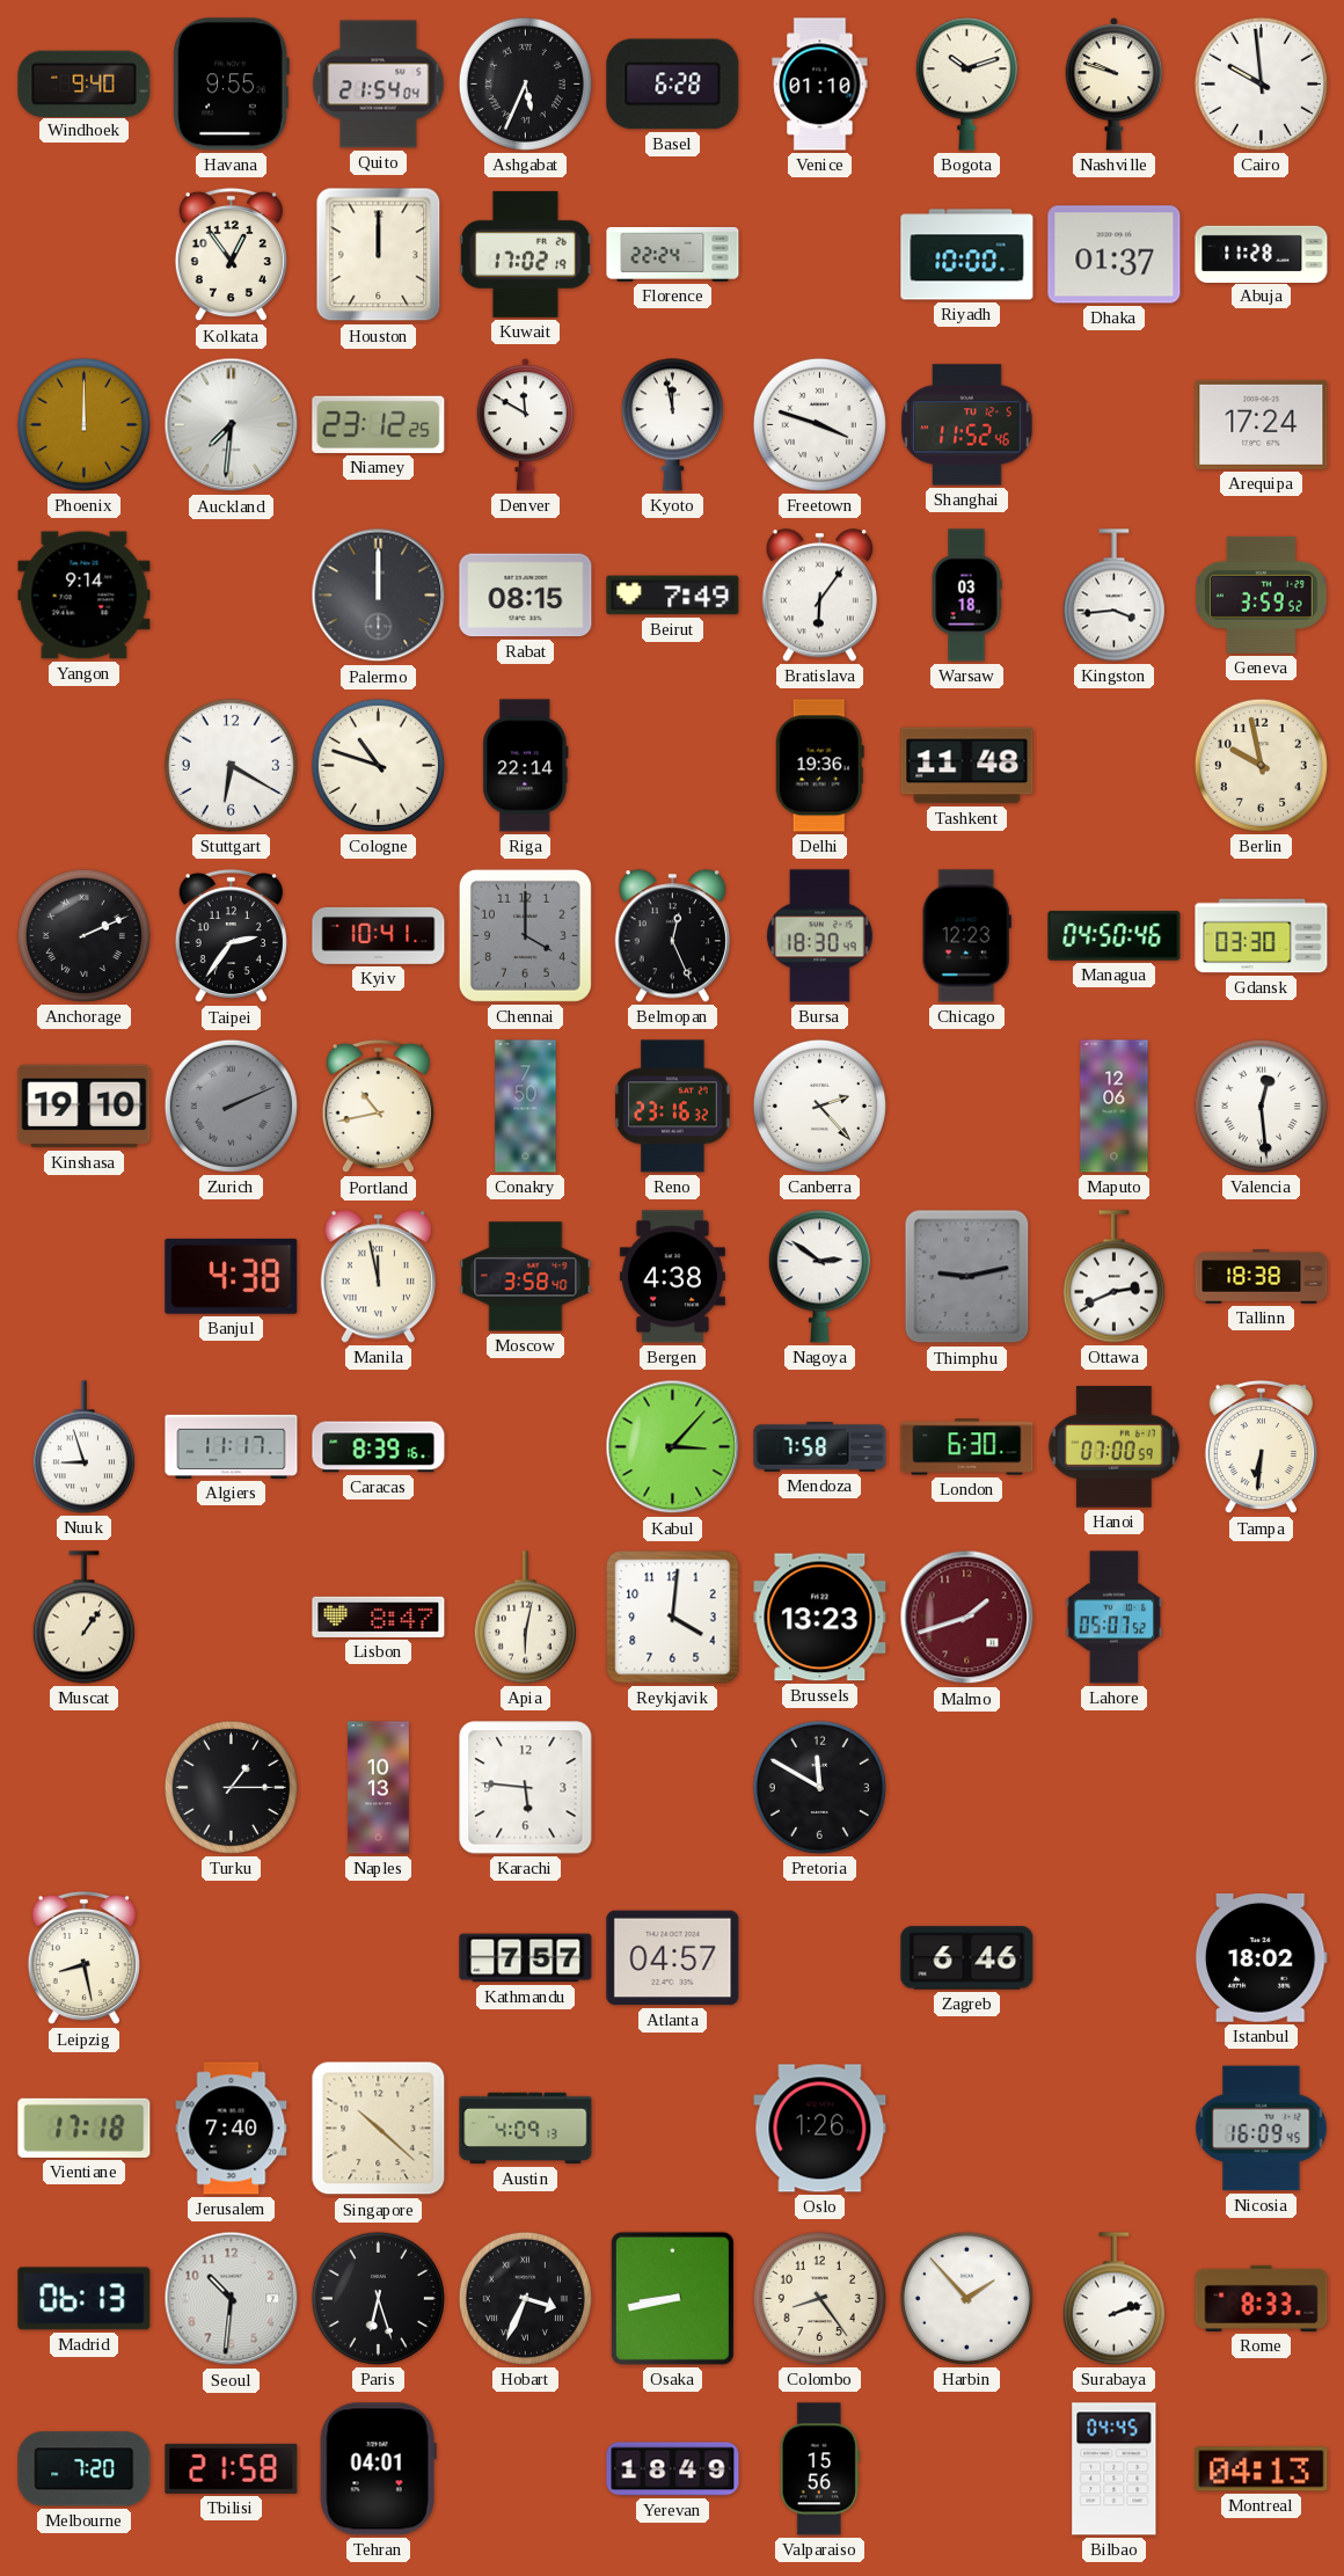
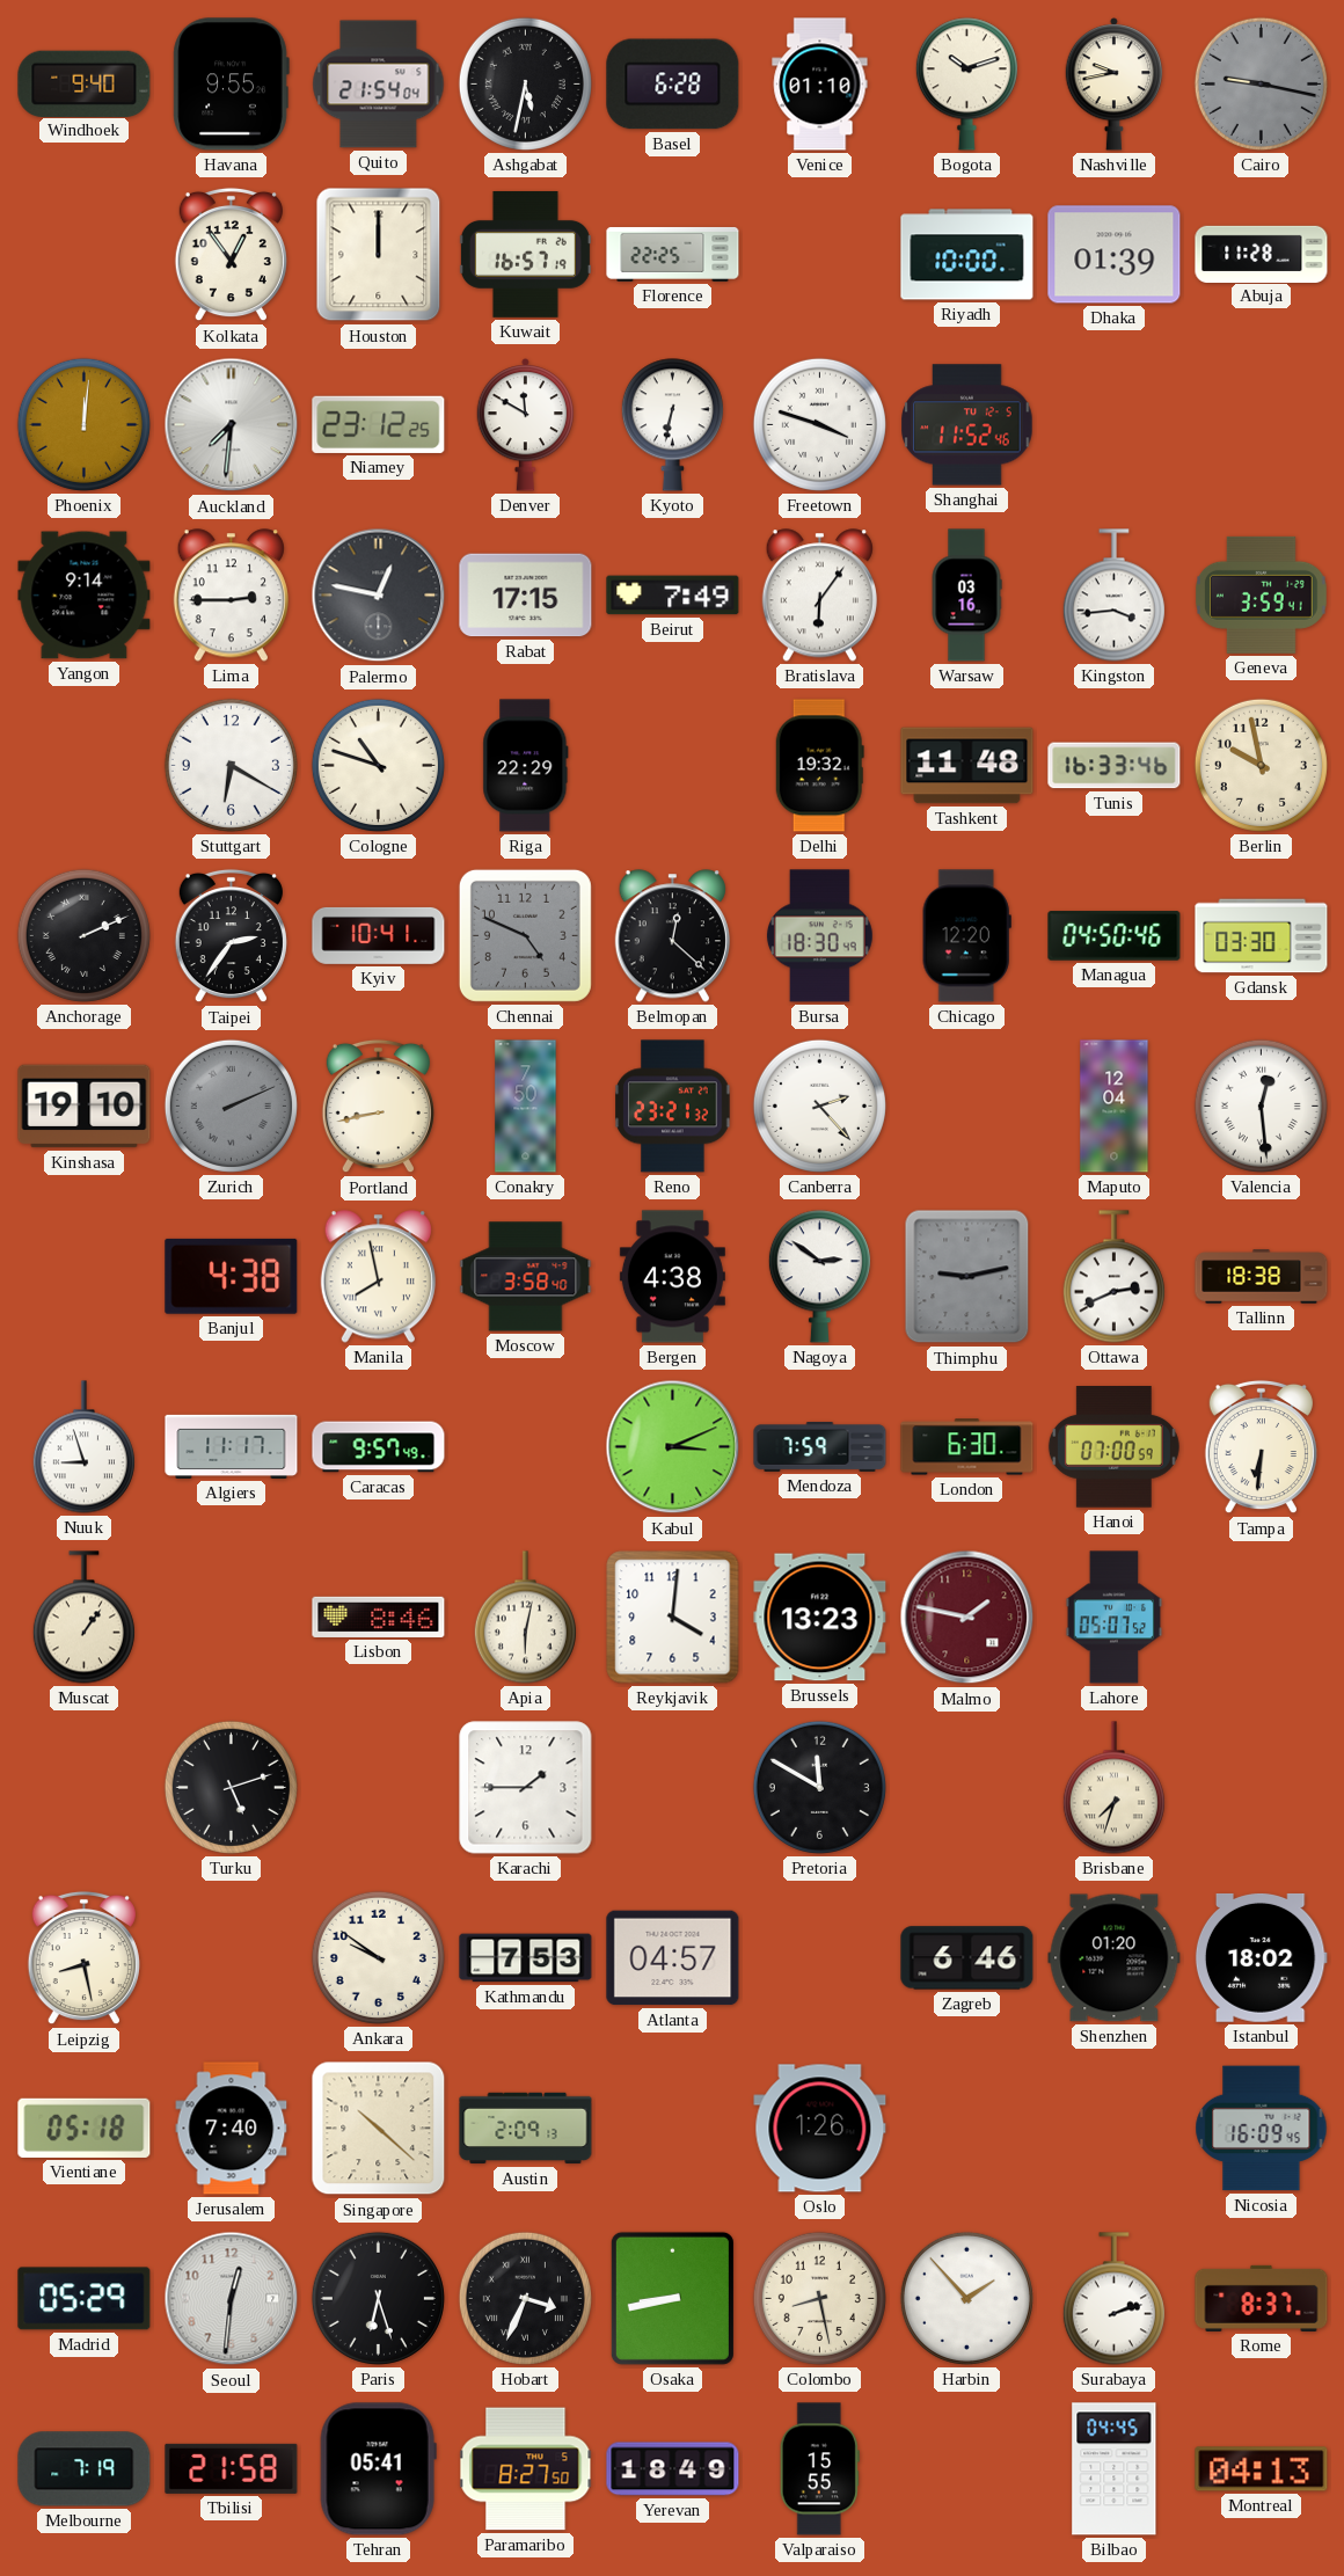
Ashgabat: 5:34 -> 5:32
Nashville: 9:48 -> 9:43
Cairo: 9:59 -> 9:17
Cairo dial: white -> grey
Kuwait: 17:02 -> 16:57
Florence: 22:24 -> 22:25
Dhaka: 01:37 -> 01:39
Phoenix: 12:00 -> 12:01
Kyoto: 11:58 -> 6:32
Arequipa: 17:24 -> none
Lima: none -> 2:45
Palermo: 12:00 -> 12:47
Rabat: 08:15 -> 17:15
Warsaw: 03:18 -> 03:16
Geneva: 3:59:52 -> 3:59:41
Riga: 22:14 -> 22:29
Delhi: 19:36 -> 19:32
Tunis: none -> 16:33
Chennai: 4:00 -> 4:49
Belmopan: 12:26 -> 12:22
Chicago: 12:23 -> 12:20
Portland: 10:43 -> 8:43
Reno: 23:16 -> 23:21
Maputo: 12:06 -> 12:04
Manila: 11:58 -> 7:58
Caracas: 8:39 -> 9:57
Kabul: 3:07 -> 3:11
Mendoza: 7:58 -> 7:59
Lisbon: 8:47 -> 8:46
Malmo: 1:42 -> 1:47
Turku: 1:15 -> 5:12
Naples: 10:13 -> none
Karachi: 5:46 -> 1:45
Brisbane: none -> 7:33
Ankara: none -> 9:51
Kathmandu: 7:57 -> 7:53
Shenzhen: none -> 01:20
Vientiane: 17:18 -> 05:18
Austin: 4:09 -> 2:09
Madrid: 06:13 -> 05:29
Seoul: 10:31 -> 12:31
Colombo: 8:24 -> 8:28
Rome: 8:33 -> 8:37
Melbourne: 7:20 -> 7:19
Tehran: 04:01 -> 05:41
Paramaribo: none -> 8:27
Valparaiso: 15:56 -> 15:55
